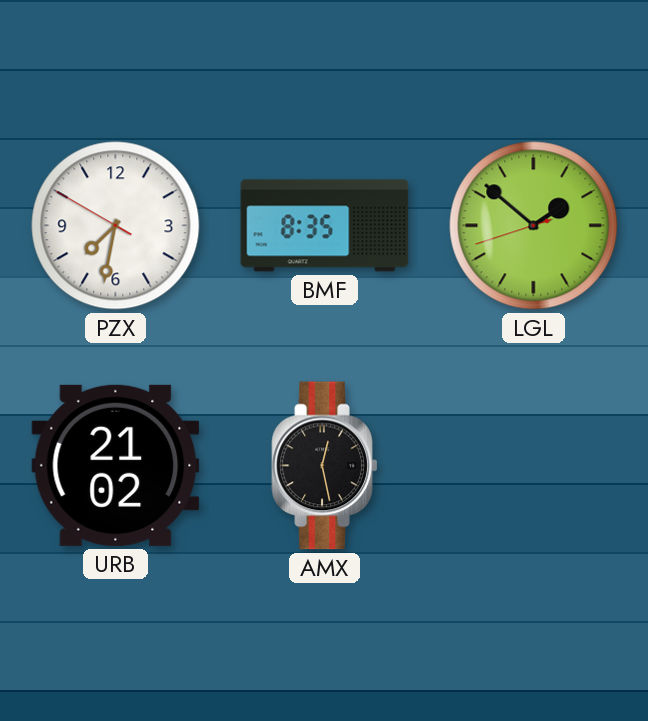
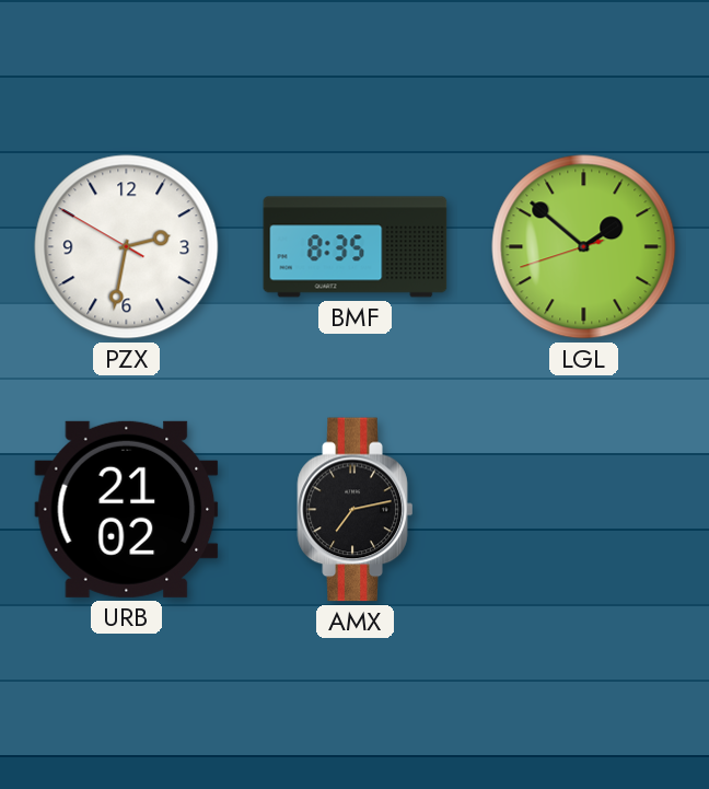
PZX: 7:31 -> 2:31
AMX: 12:28 -> 7:13
